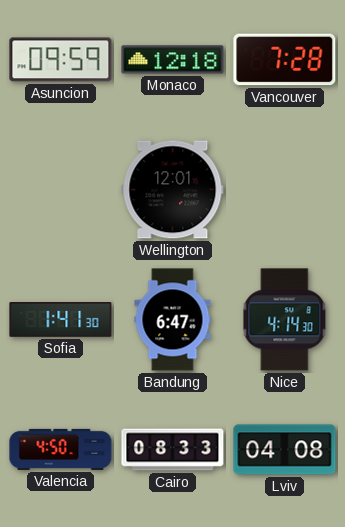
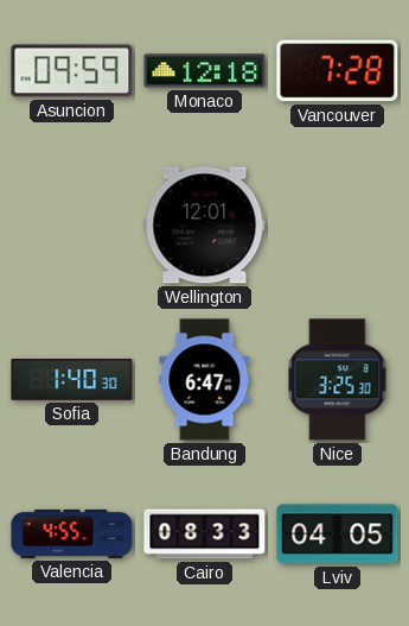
Sofia: 1:41 -> 1:40
Nice: 4:14 -> 3:25
Valencia: 4:50 -> 4:55
Lviv: 04:08 -> 04:05
